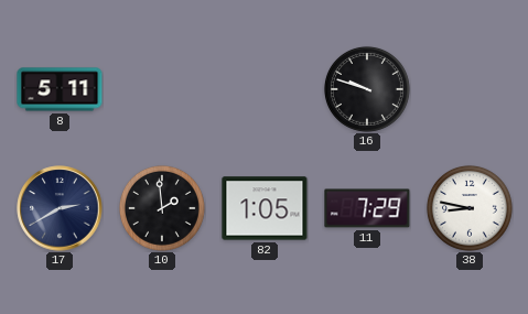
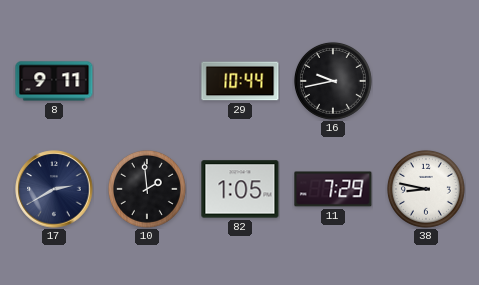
8: 5:11 -> 9:11
29: none -> 10:44
16: 9:48 -> 9:43
